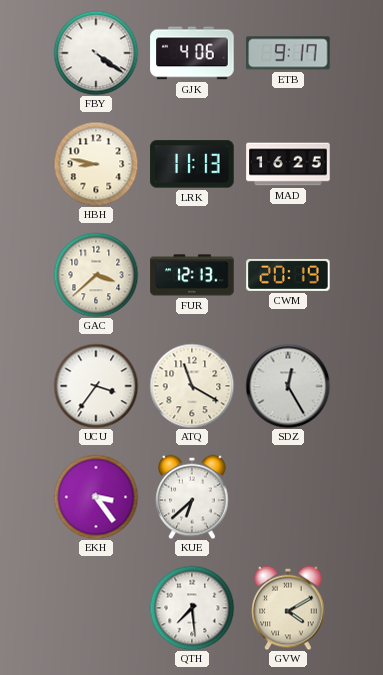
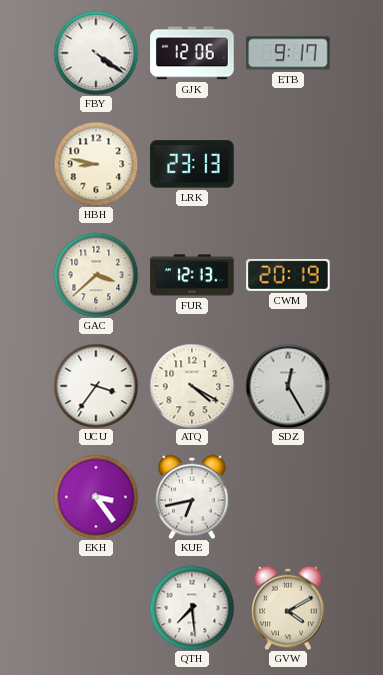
GJK: 4:06 -> 12:06
LRK: 11:13 -> 23:13
MAD: 16:25 -> none
ATQ: 11:20 -> 4:20
KUE: 6:38 -> 6:43
